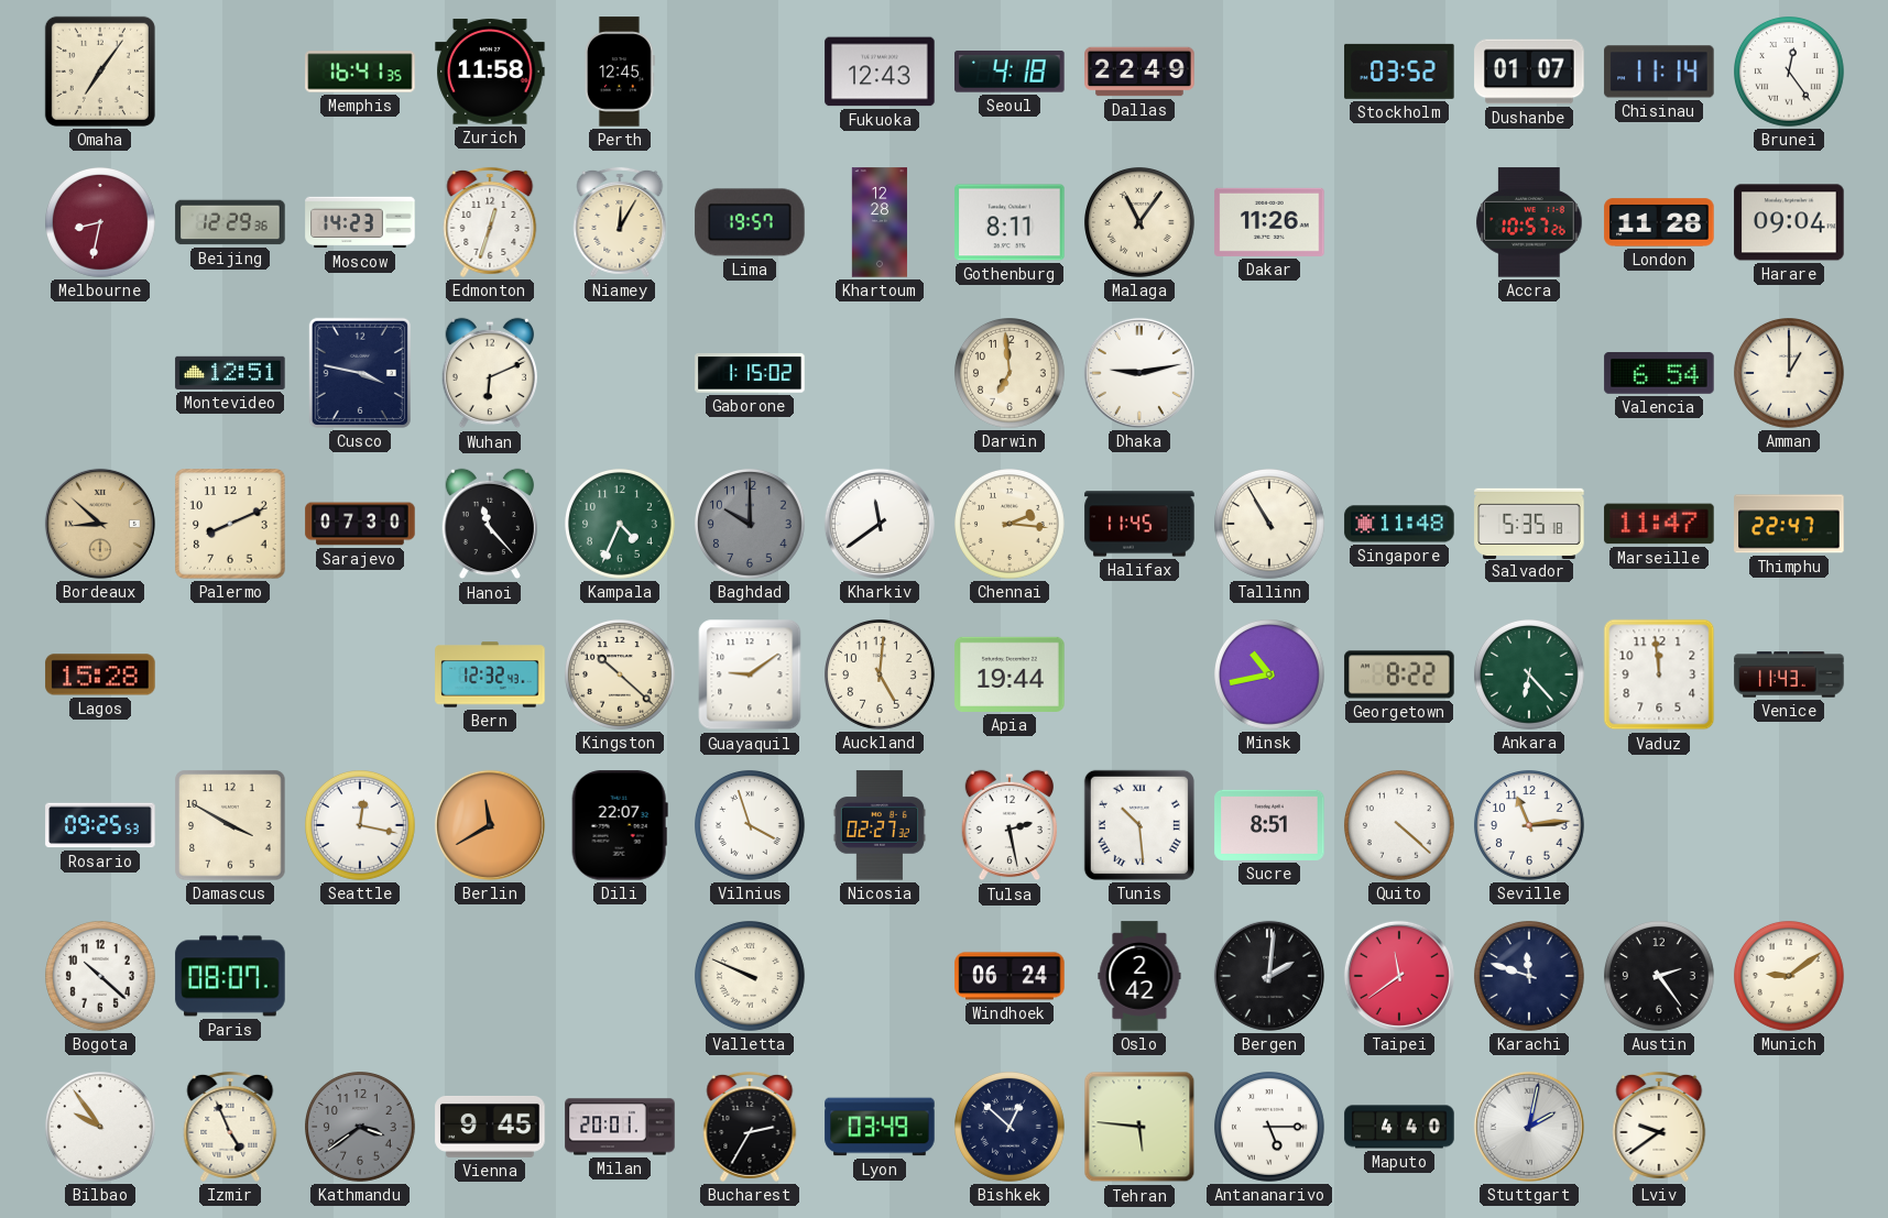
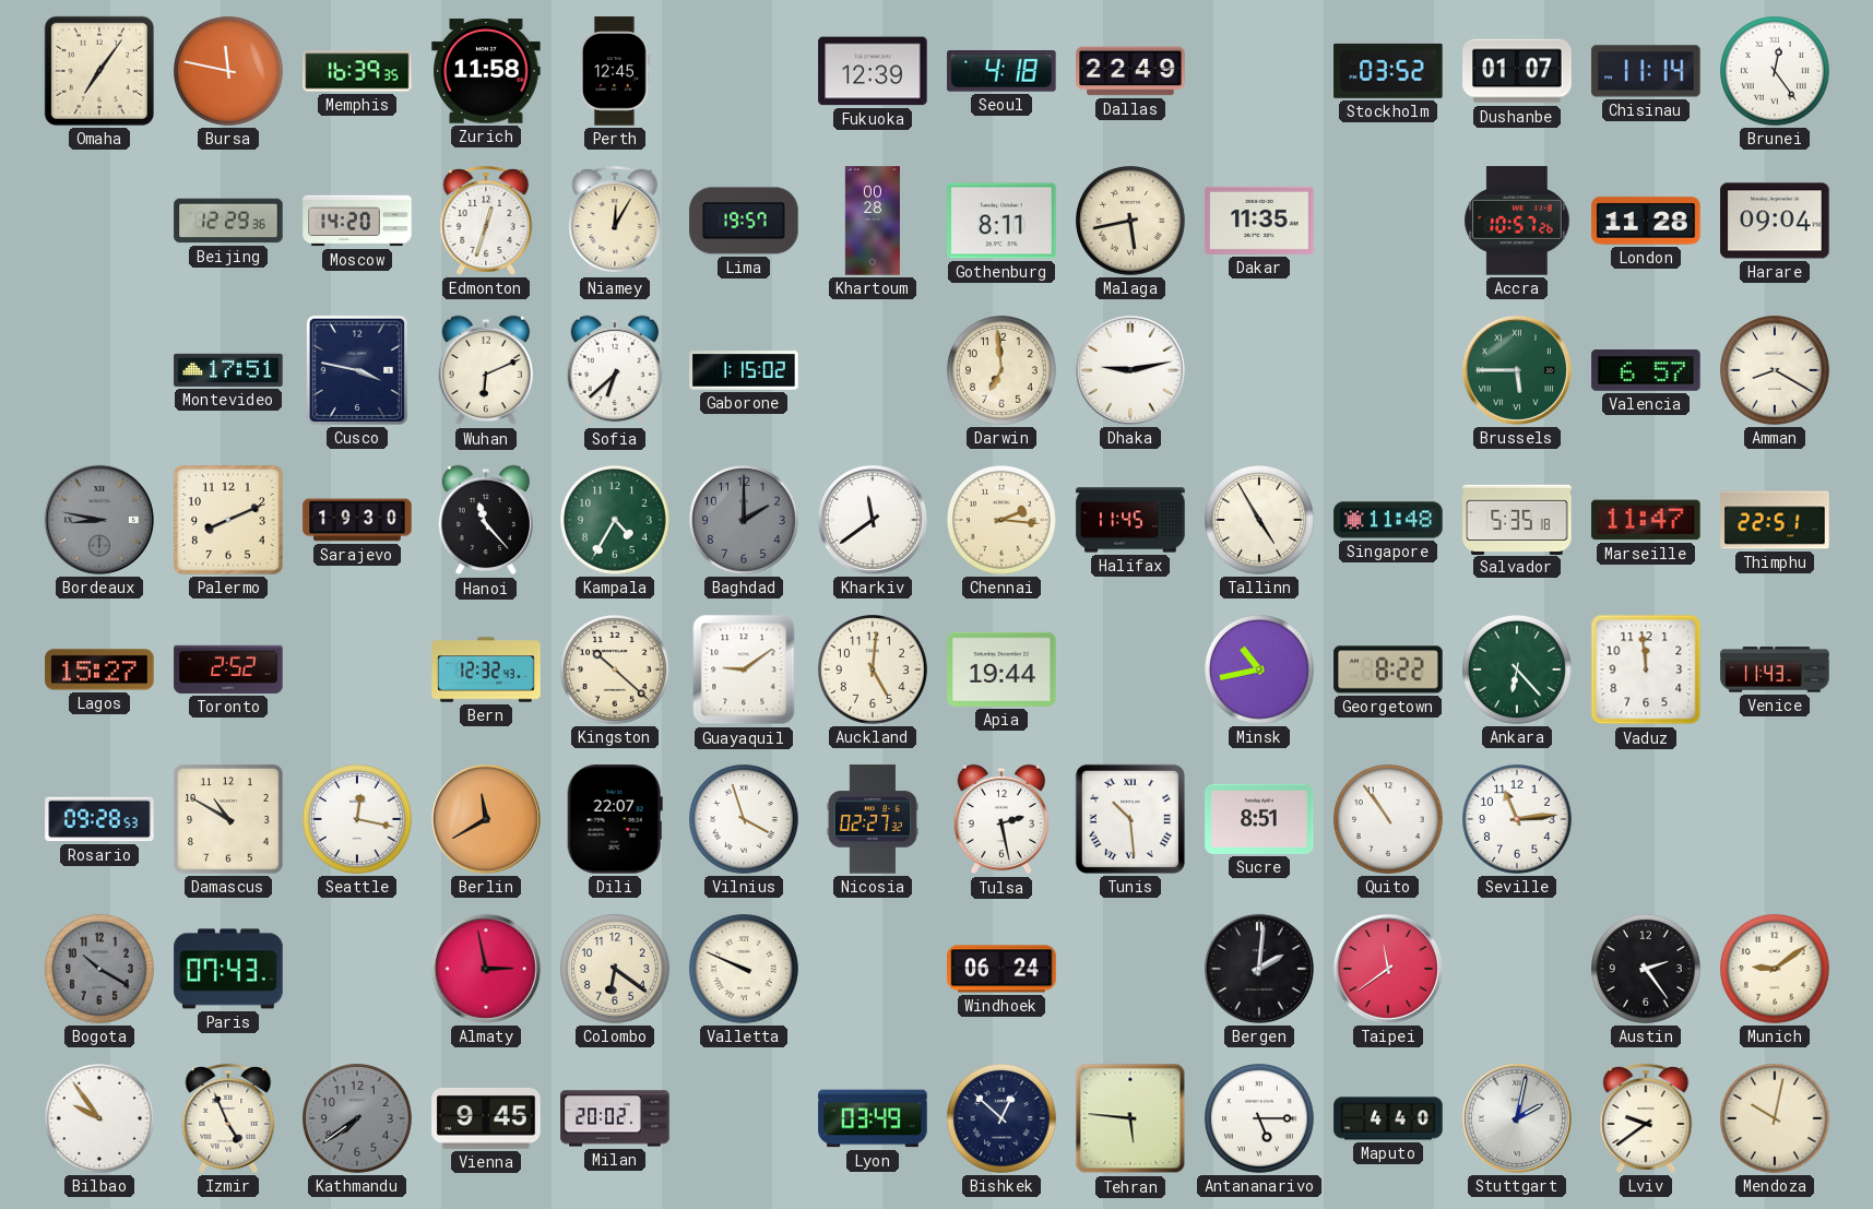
Bursa: none -> 11:47
Memphis: 16:41 -> 16:39
Fukuoka: 12:43 -> 12:39
Melbourne: 8:32 -> none
Moscow: 14:23 -> 14:20
Khartoum: 12:28 -> 00:28
Malaga: 11:06 -> 5:43
Dakar: 11:26 -> 11:35
Montevideo: 12:51 -> 17:51
Sofia: none -> 6:38
Brussels: none -> 5:45
Valencia: 6:54 -> 6:57
Amman: 1:00 -> 8:20
Bordeaux: 8:52 -> 8:47
Bordeaux dial: champagne -> grey
Sarajevo: 07:30 -> 19:30
Kampala: 4:34 -> 4:35
Baghdad: 10:00 -> 2:00
Tallinn: 10:55 -> 4:55
Thimphu: 22:47 -> 22:51
Lagos: 15:28 -> 15:27
Toronto: none -> 2:52
Rosario: 09:25 -> 09:28
Damascus: 3:50 -> 10:50
Quito: 4:22 -> 10:54
Bogota: 10:22 -> 10:20
Bogota dial: white -> grey
Paris: 08:07 -> 07:43
Almaty: none -> 2:58
Colombo: none -> 6:21
Oslo: 2:42 -> none
Karachi: 11:48 -> none
Kathmandu: 3:39 -> 7:39
Milan: 20:01 -> 20:02
Bucharest: 2:35 -> none
Mendoza: none -> 10:02
